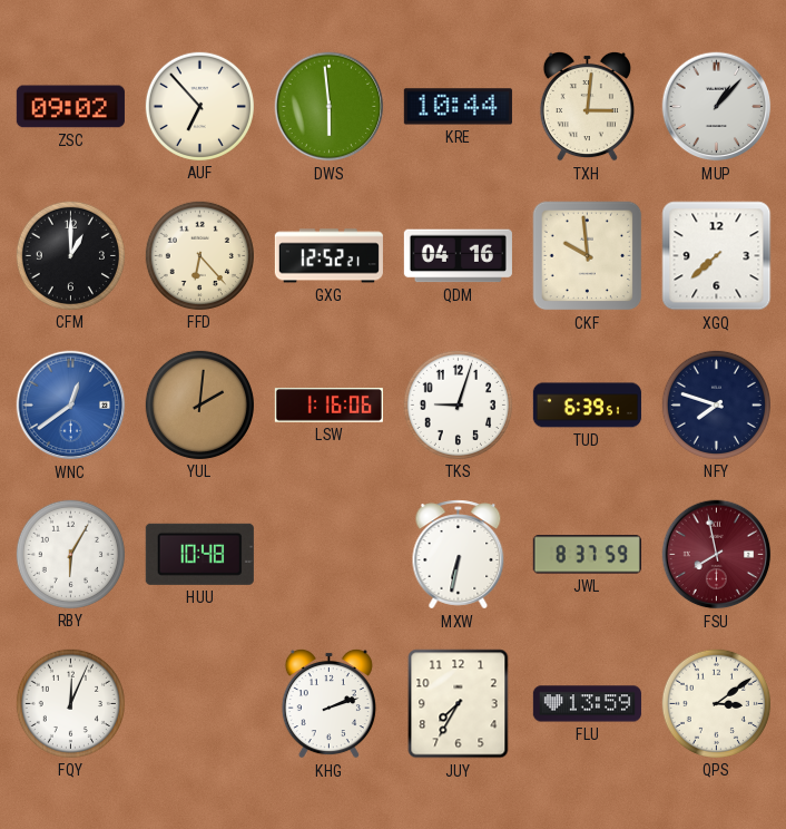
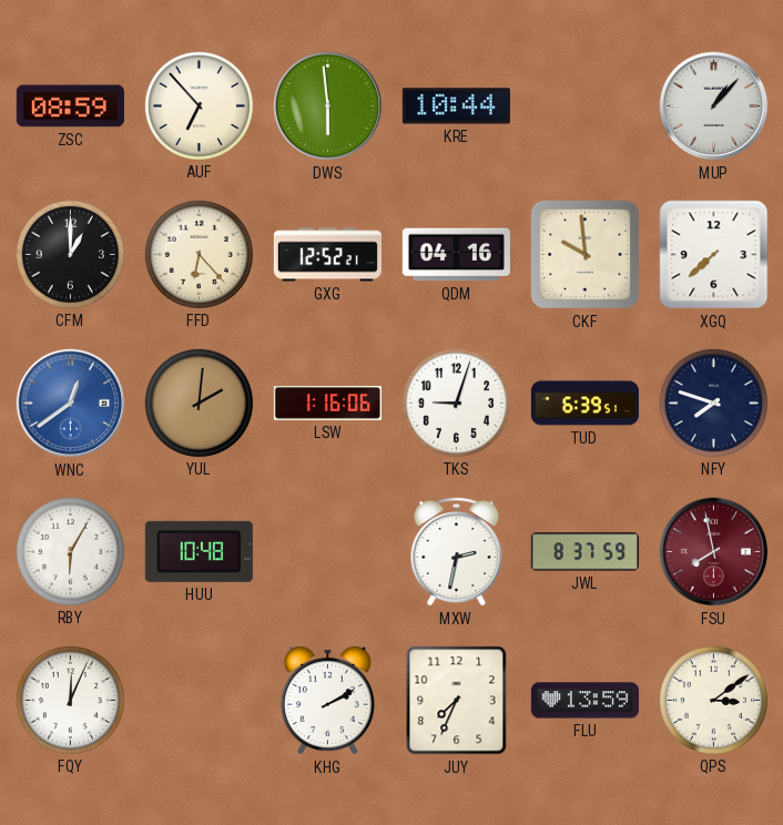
ZSC: 09:02 -> 08:59
TXH: 3:01 -> none
MXW: 6:32 -> 2:32
KHG: 2:12 -> 2:10
JUY: 7:35 -> 7:34
